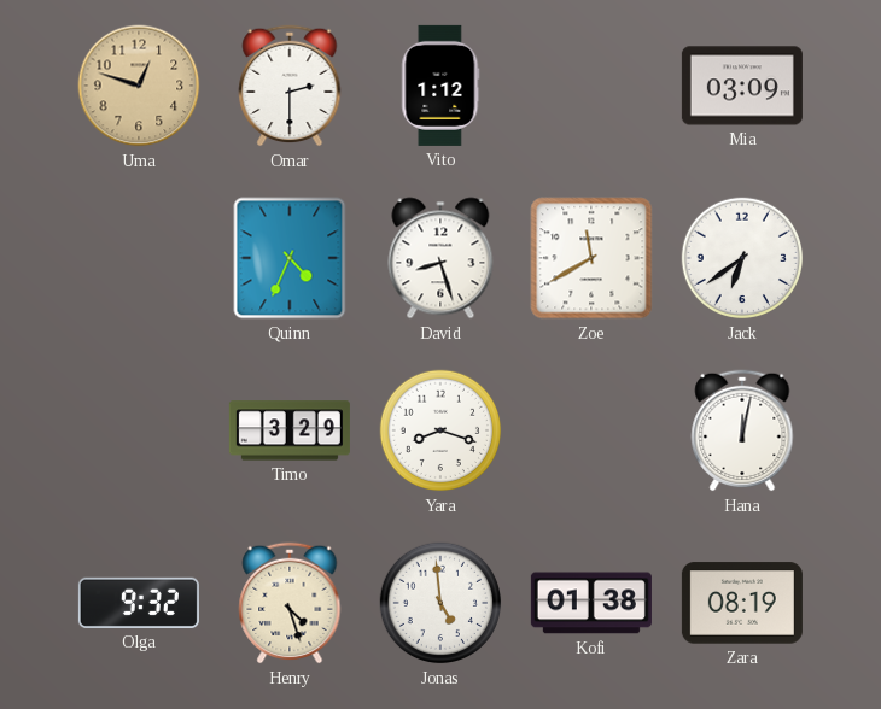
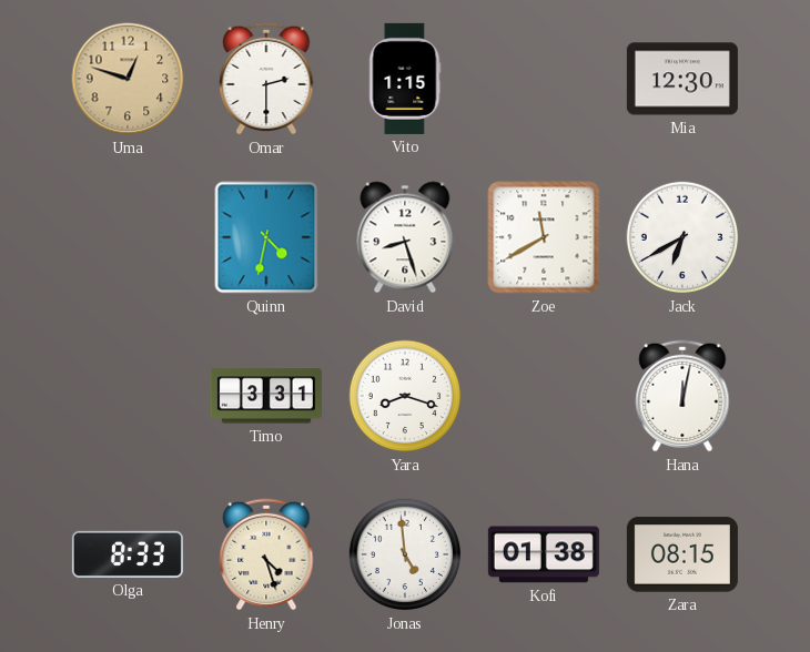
Vito: 1:12 -> 1:15
Mia: 03:09 -> 12:30
Quinn: 4:34 -> 4:32
Jack: 6:39 -> 6:40
Timo: 3:29 -> 3:31
Olga: 9:32 -> 8:33
Zara: 08:19 -> 08:15
